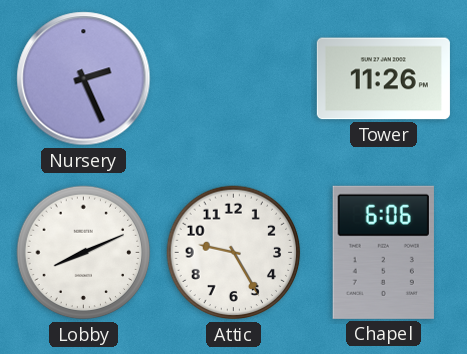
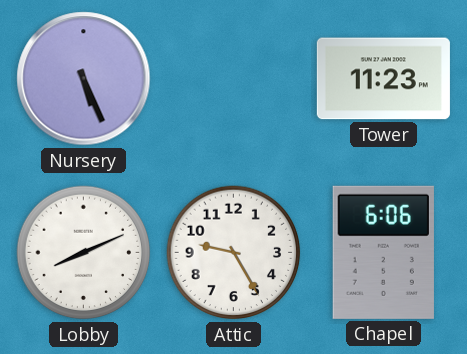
Nursery: 2:26 -> 5:26
Tower: 11:26 -> 11:23
